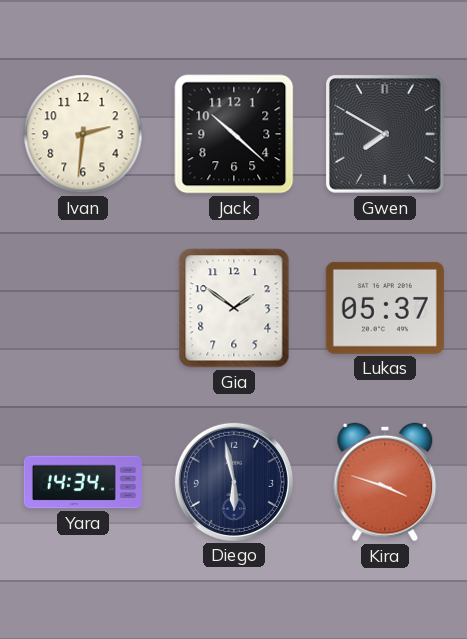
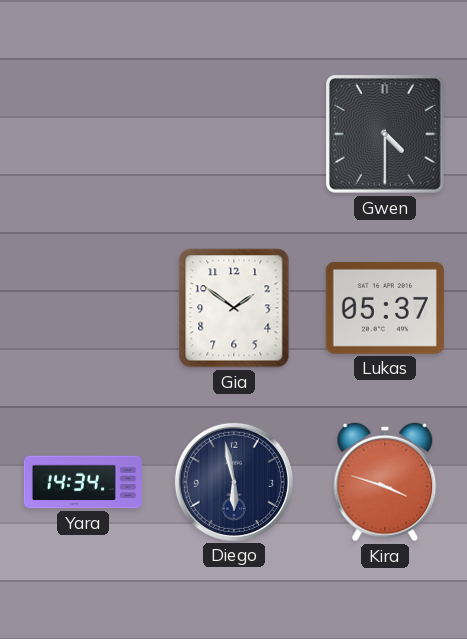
Ivan: 2:31 -> none
Jack: 10:22 -> none
Gwen: 7:50 -> 4:30
